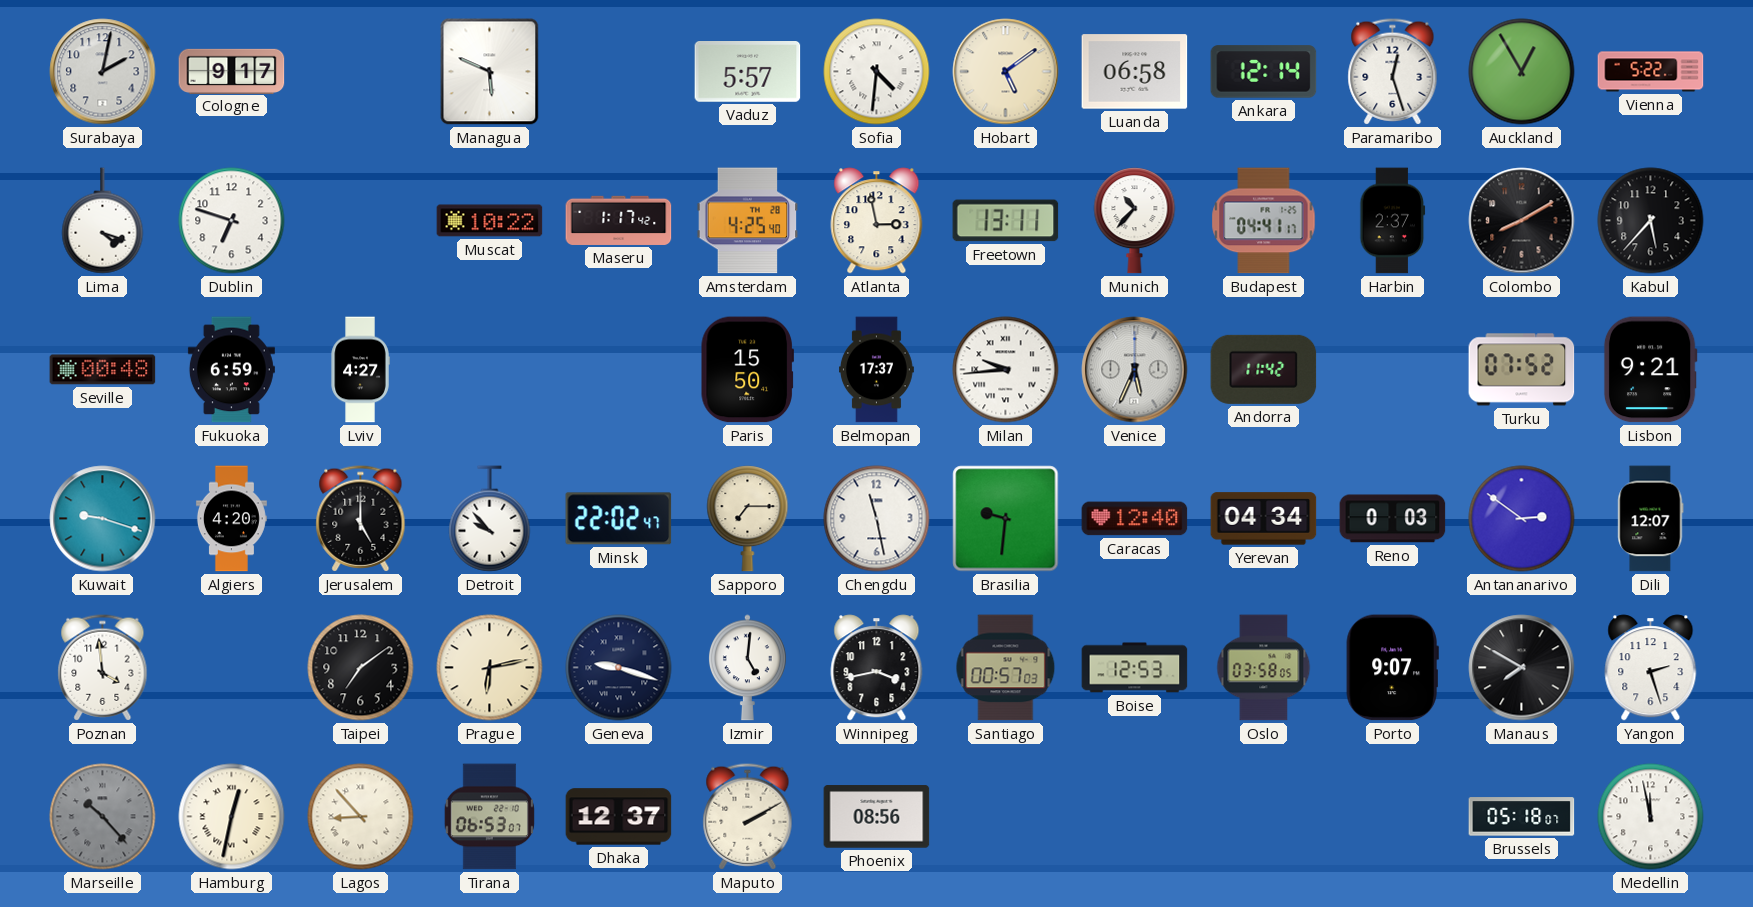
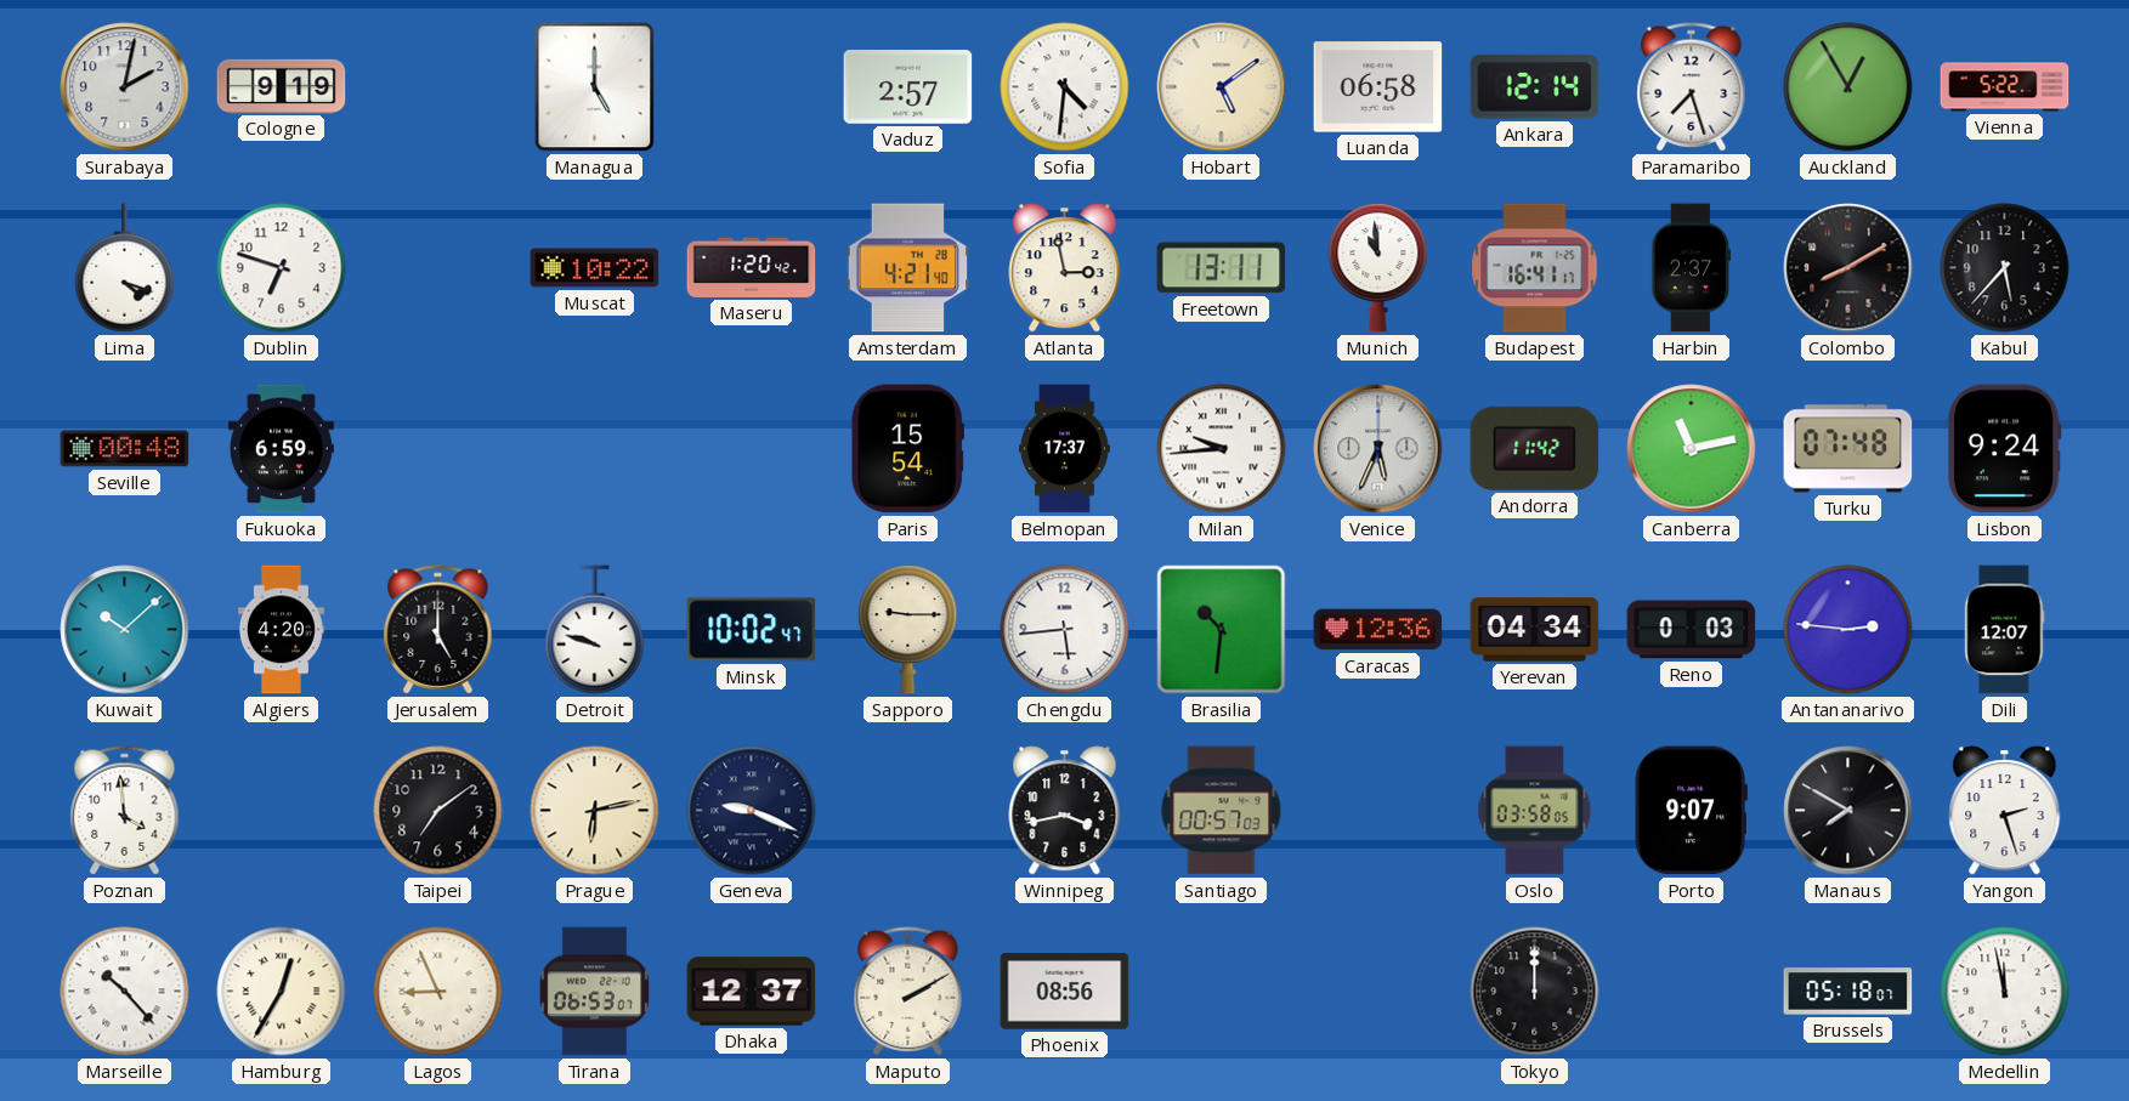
Cologne: 9:17 -> 9:19
Managua: 5:49 -> 5:00
Vaduz: 5:57 -> 2:57
Paramaribo: 12:27 -> 7:27
Maseru: 1:17 -> 1:20
Amsterdam: 4:25 -> 4:21
Munich: 10:37 -> 10:59
Budapest: 04:41 -> 16:41
Lviv: 4:27 -> none
Paris: 15:50 -> 15:54
Canberra: none -> 11:13
Turku: 07:52 -> 07:48
Lisbon: 9:21 -> 9:24
Kuwait: 9:18 -> 10:08
Detroit: 9:53 -> 9:48
Minsk: 22:02 -> 10:02
Sapporo: 7:15 -> 9:15
Chengdu: 11:28 -> 5:44
Brasilia: 9:31 -> 10:31
Caracas: 12:40 -> 12:36
Antananarivo: 2:51 -> 2:46
Geneva: 9:18 -> 9:19
Izmir: 5:01 -> none
Boise: 12:53 -> none
Marseille dial: grey -> white
Hamburg: 12:32 -> 12:35
Lagos: 8:53 -> 8:56
Tokyo: none -> 12:00
